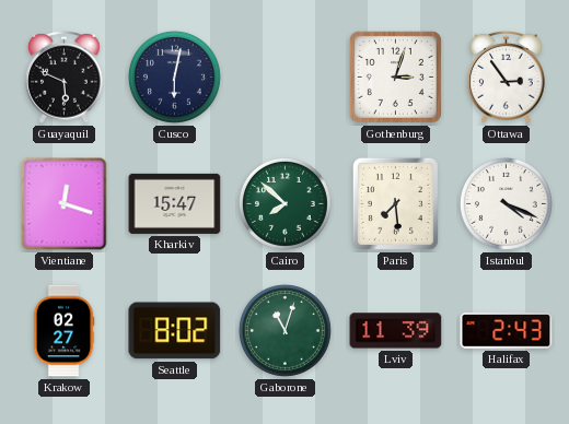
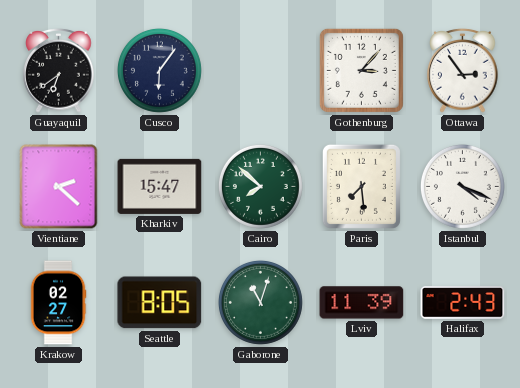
Guayaquil: 5:49 -> 6:39
Cusco: 6:02 -> 6:06
Gothenburg: 3:03 -> 3:07
Vientiane: 12:18 -> 2:22
Seattle: 8:02 -> 8:05
